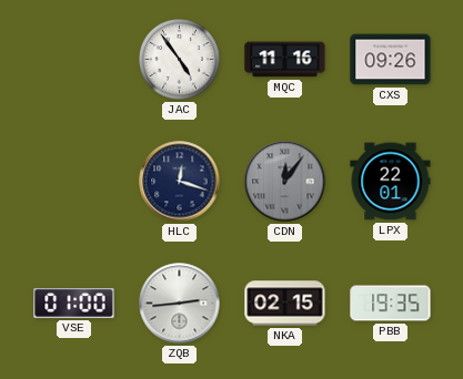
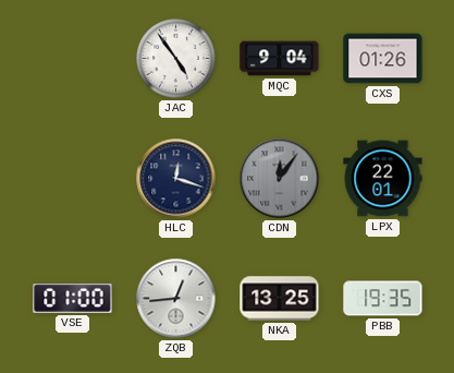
MQC: 11:16 -> 9:04
CXS: 09:26 -> 01:26
ZQB: 2:44 -> 12:44
NKA: 02:15 -> 13:25
